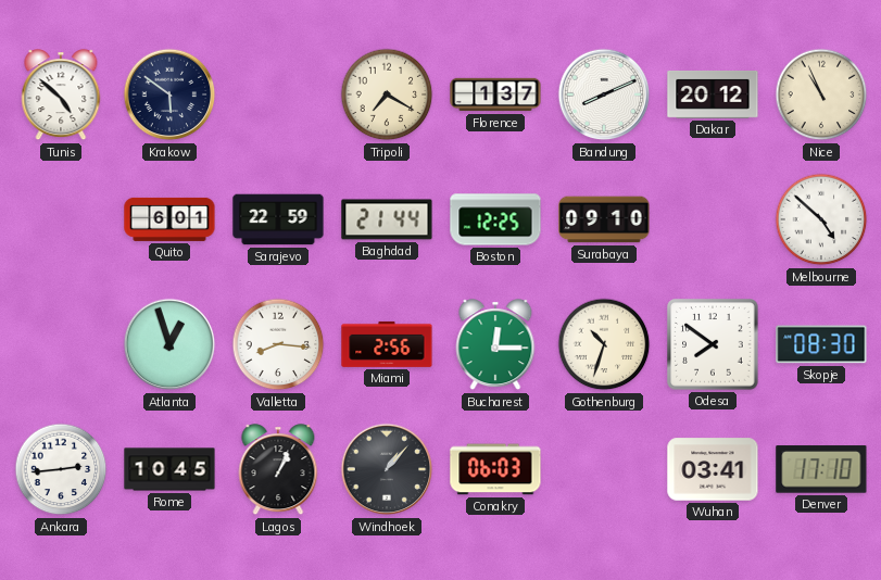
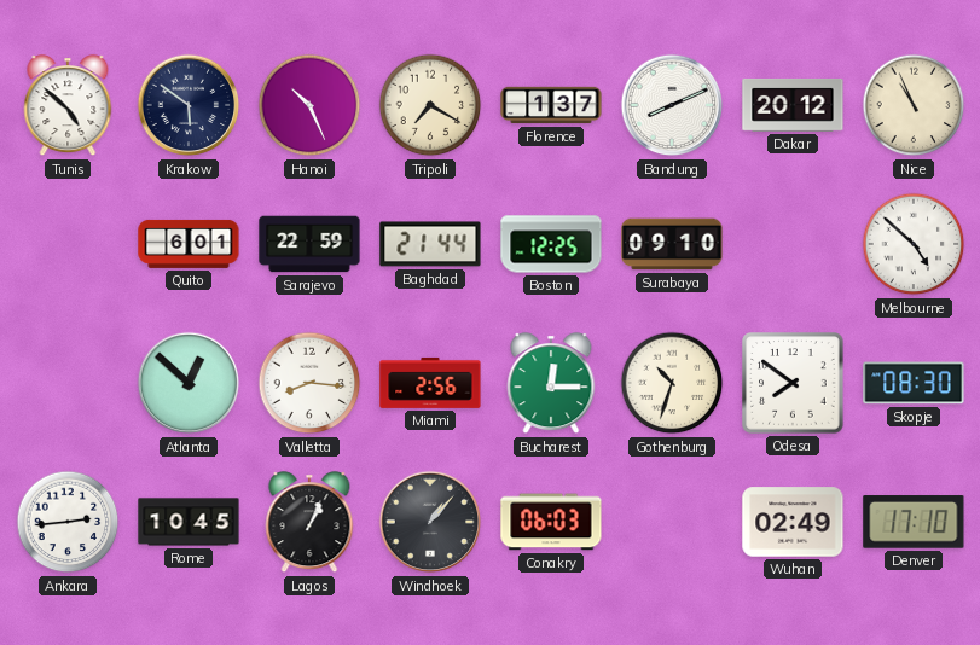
Hanoi: none -> 10:26
Atlanta: 12:57 -> 12:52
Wuhan: 03:41 -> 02:49
